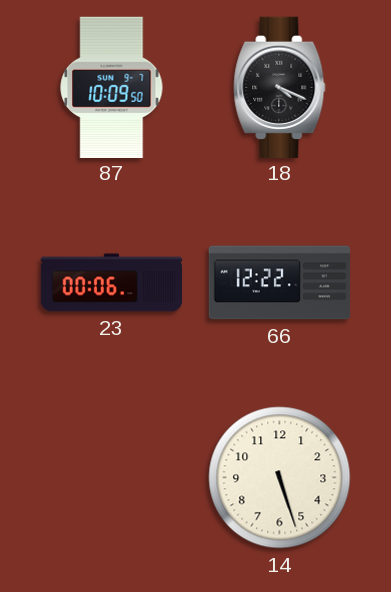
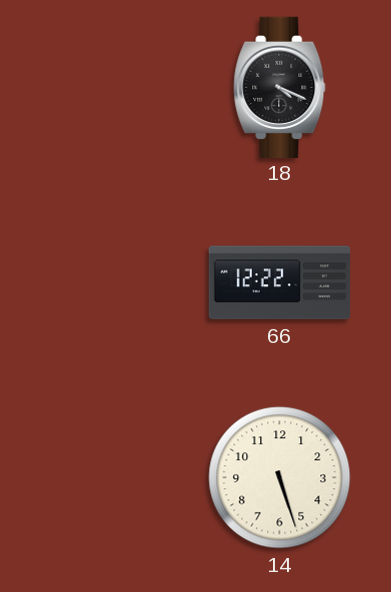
87: 10:09 -> none
23: 00:06 -> none
